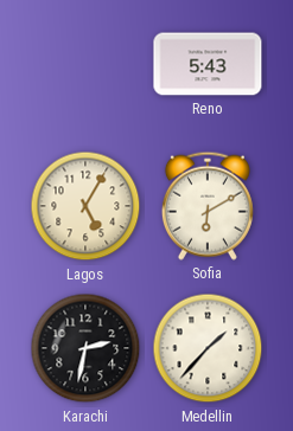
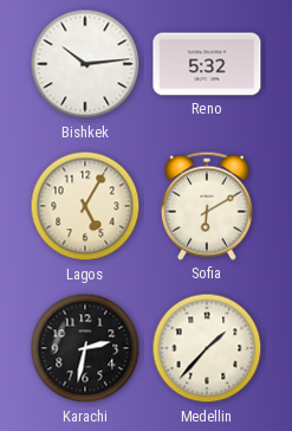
Bishkek: none -> 10:14
Reno: 5:43 -> 5:32
